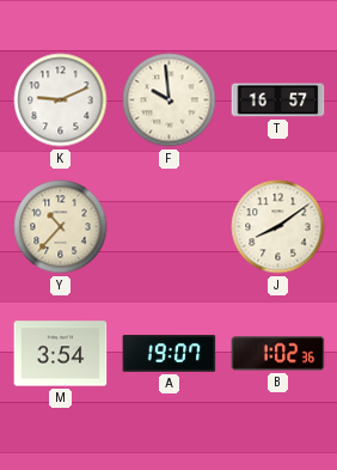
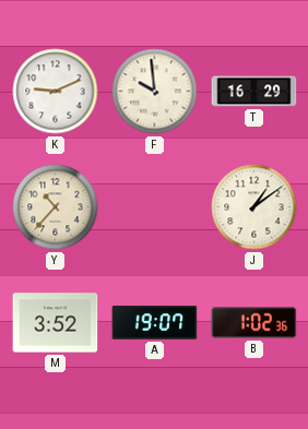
T: 16:57 -> 16:29
J: 8:09 -> 1:09
M: 3:54 -> 3:52
